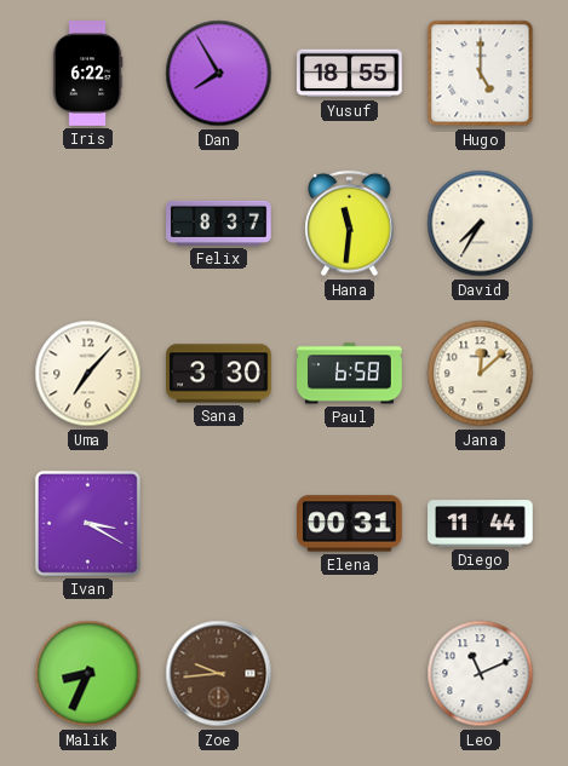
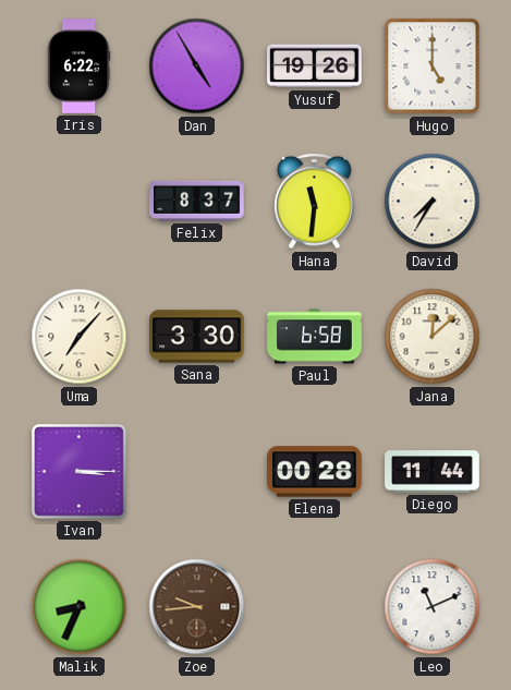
Dan: 7:55 -> 4:55
Yusuf: 18:55 -> 19:26
Ivan: 3:20 -> 3:15
Elena: 00:31 -> 00:28
